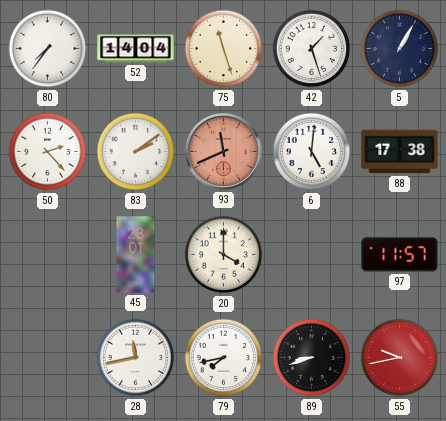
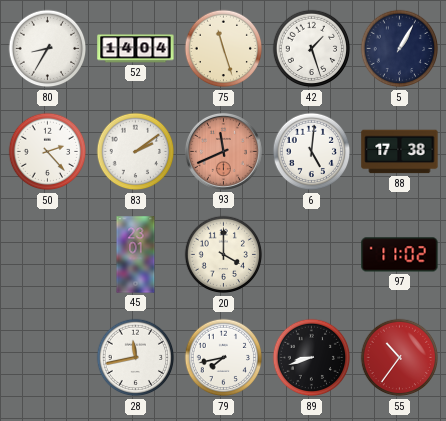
80: 7:36 -> 8:35
97: 11:57 -> 11:02
55: 9:43 -> 10:36
